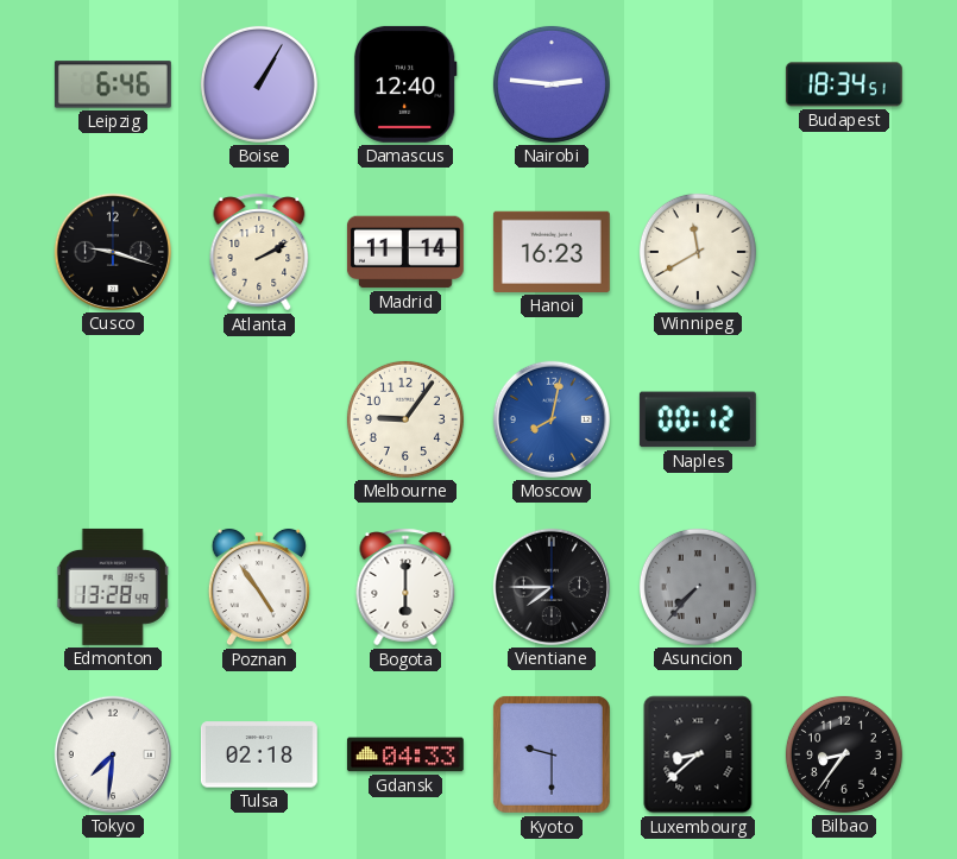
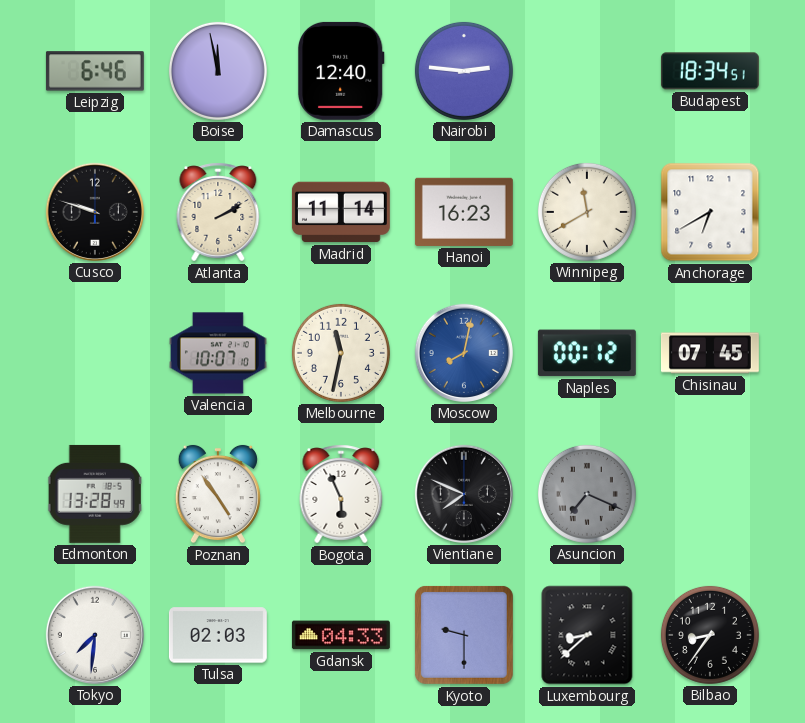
Boise: 1:05 -> 11:58
Cusco: 9:18 -> 9:48
Anchorage: none -> 6:40
Valencia: none -> 10:07
Melbourne: 9:06 -> 11:32
Chisinau: none -> 07:45
Bogota: 6:00 -> 5:56
Vientiane: 7:45 -> 7:49
Asuncion: 7:37 -> 7:19
Tulsa: 02:18 -> 02:03
